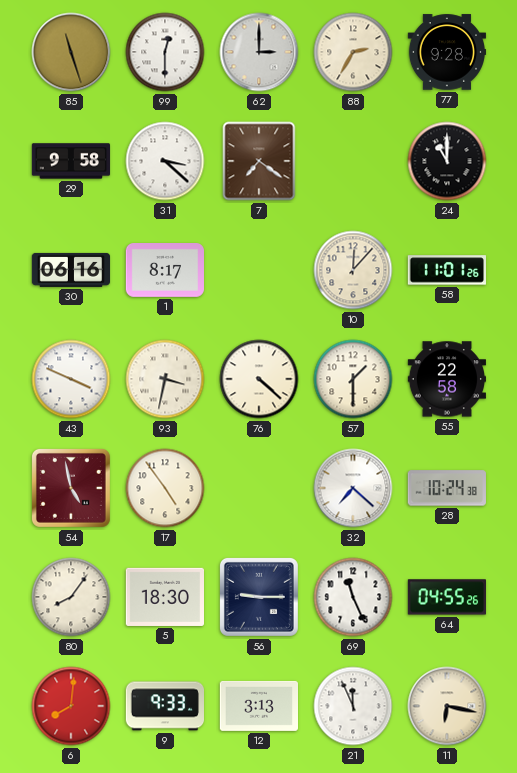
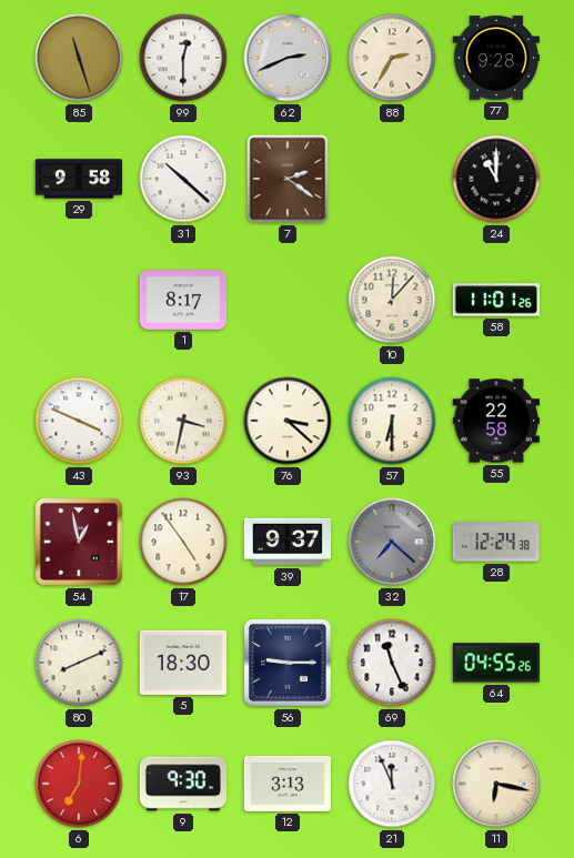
62: 3:00 -> 2:41
31: 3:22 -> 10:22
7: 7:21 -> 2:21
30: 06:16 -> none
76: 4:22 -> 3:22
57: 1:30 -> 6:30
54: 4:58 -> 12:58
39: none -> 9:37
32 dial: white -> grey
28: 10:24 -> 12:24
80: 8:06 -> 8:11
6: 8:01 -> 7:01
9: 9:33 -> 9:30
